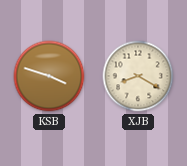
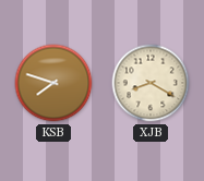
KSB: 3:48 -> 7:48
